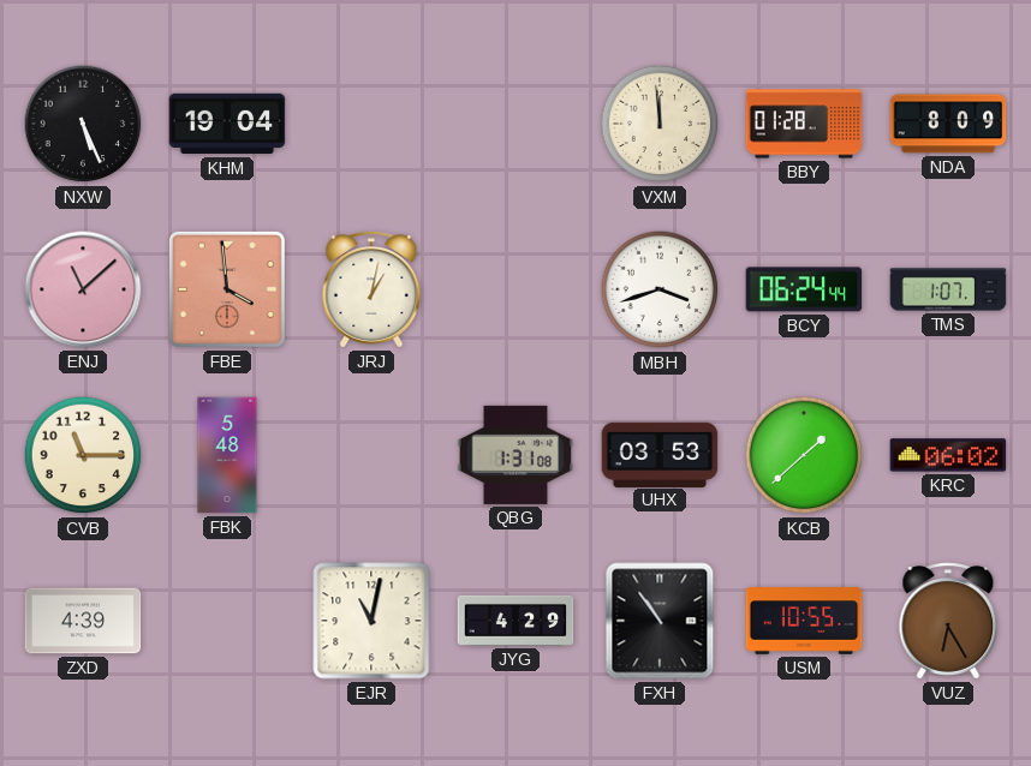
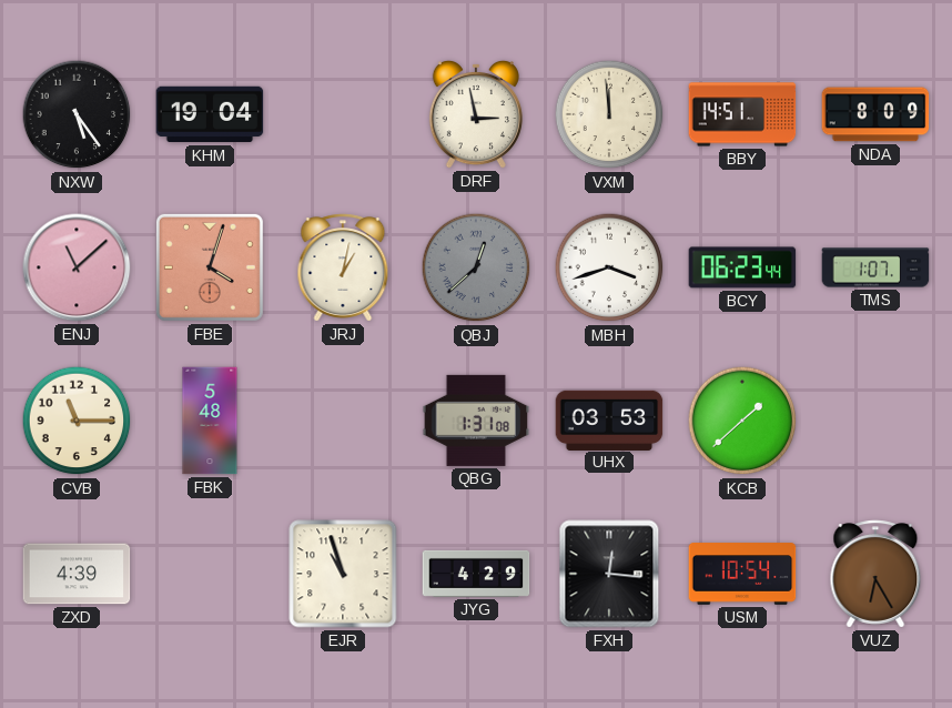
NXW: 5:26 -> 5:24
DRF: none -> 2:58
BBY: 01:28 -> 14:51
FBE: 3:59 -> 4:03
QBJ: none -> 12:38
BCY: 06:24 -> 06:23
KRC: 06:02 -> none
EJR: 11:02 -> 10:57
FXH: 10:54 -> 12:16
USM: 10:55 -> 10:54
